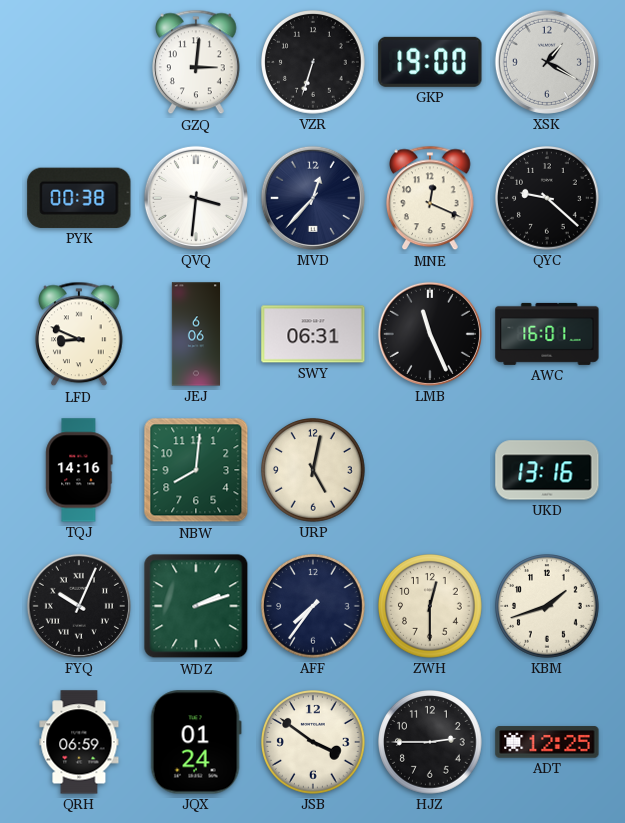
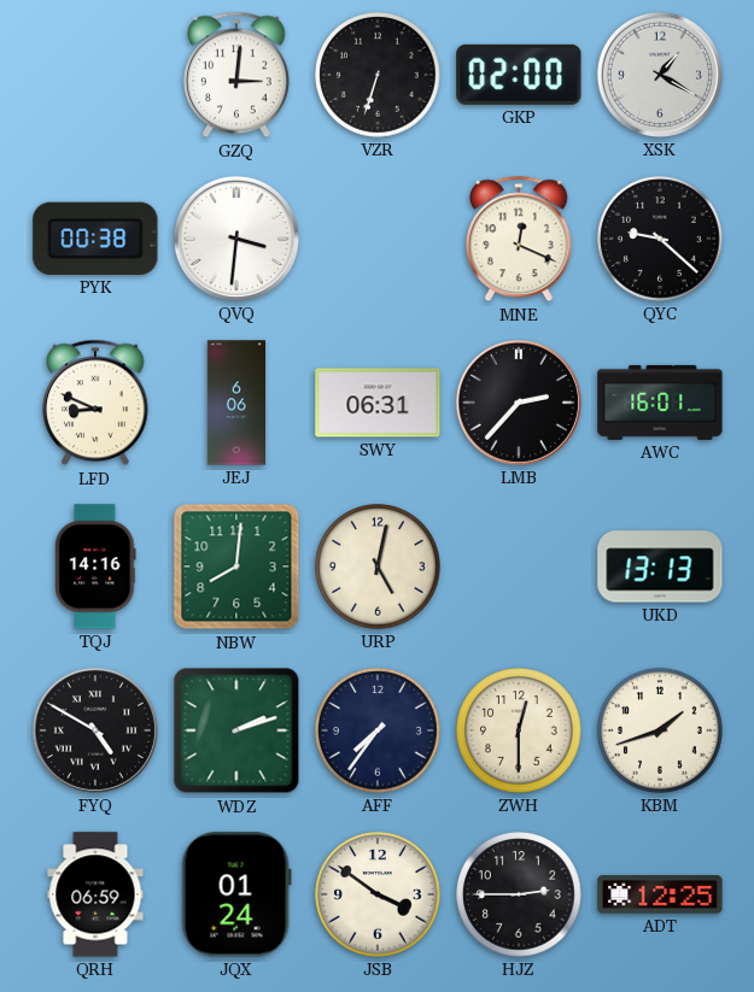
GKP: 19:00 -> 02:00
MVD: 12:37 -> none
LMB: 11:26 -> 2:37
UKD: 13:16 -> 13:13
FYQ: 10:04 -> 4:50
